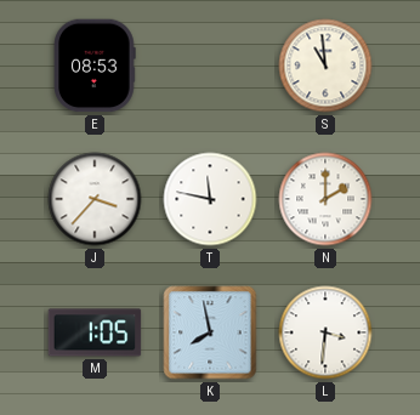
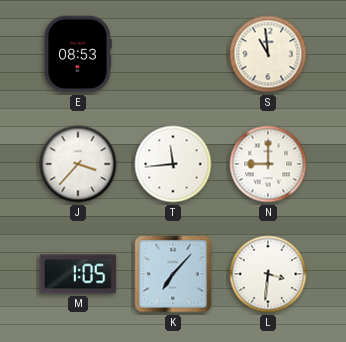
T: 11:47 -> 11:44
N: 2:00 -> 9:00
K: 7:58 -> 7:07
